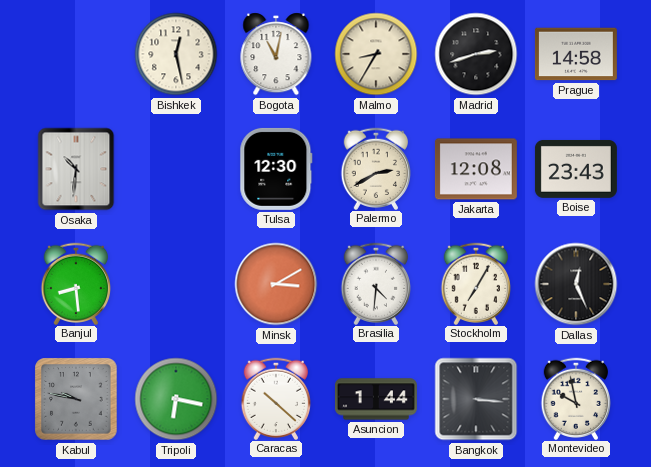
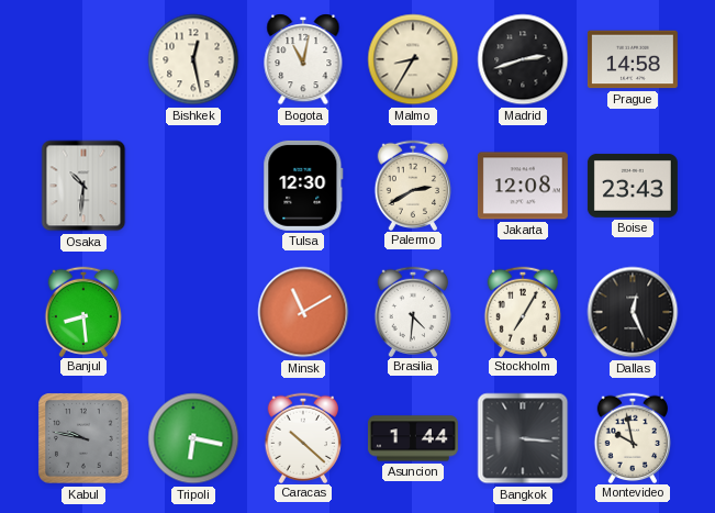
Minsk: 3:10 -> 11:10
